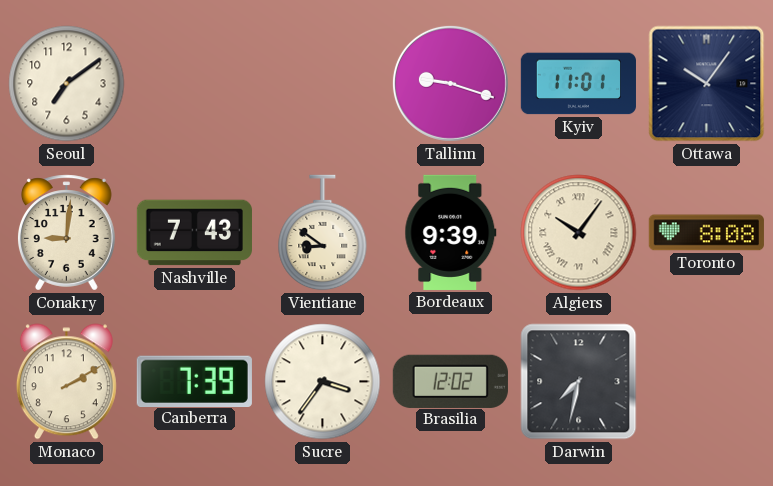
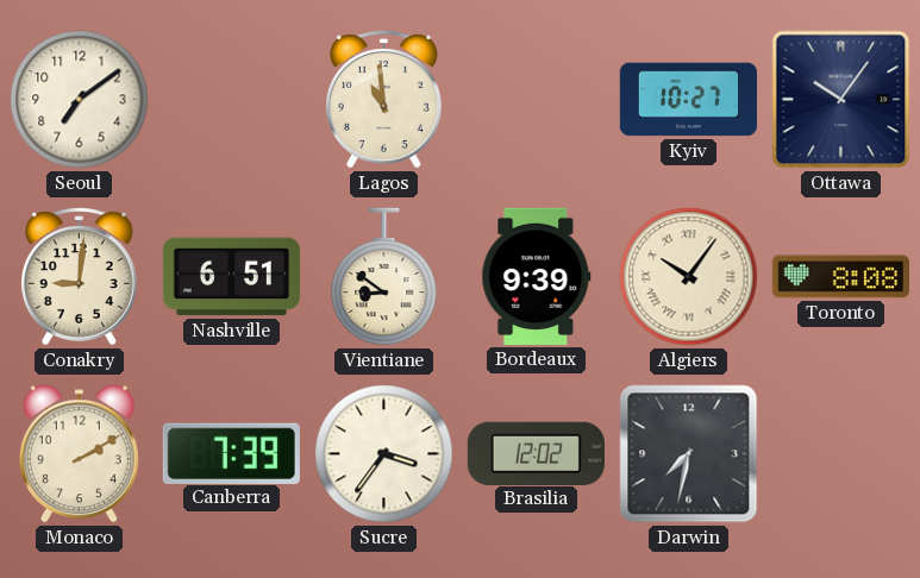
Lagos: none -> 10:59
Tallinn: 9:18 -> none
Kyiv: 11:01 -> 10:27
Nashville: 7:43 -> 6:51
